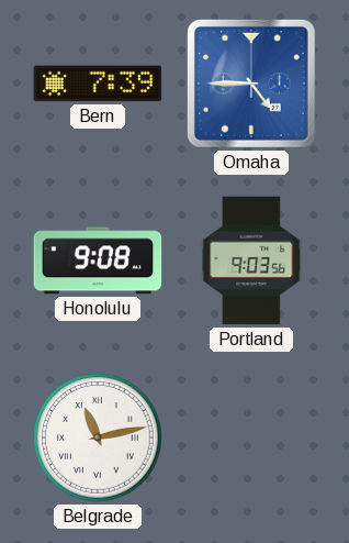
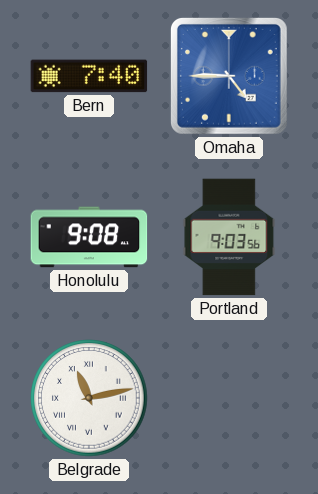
Bern: 7:39 -> 7:40
